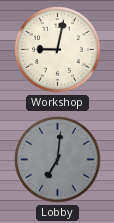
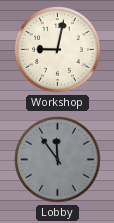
Lobby: 7:01 -> 11:54
